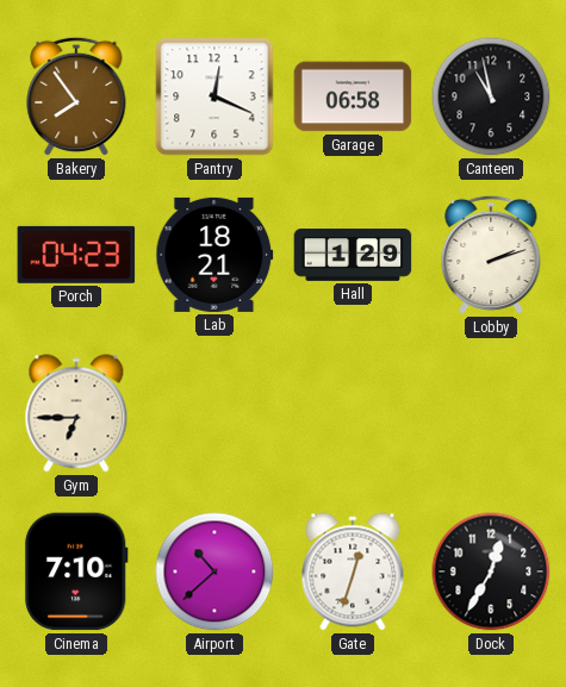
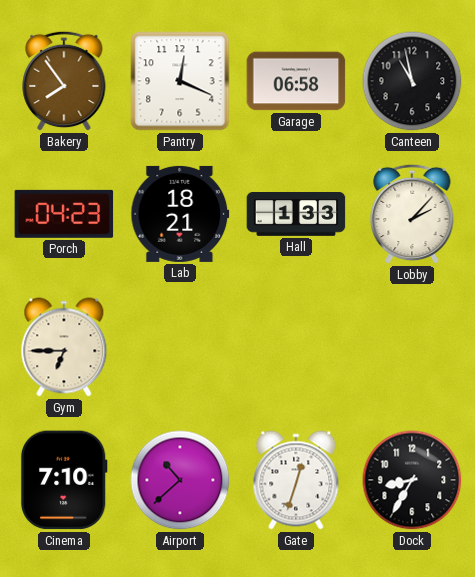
Hall: 1:29 -> 1:33
Lobby: 2:12 -> 2:07
Dock: 12:35 -> 8:35
